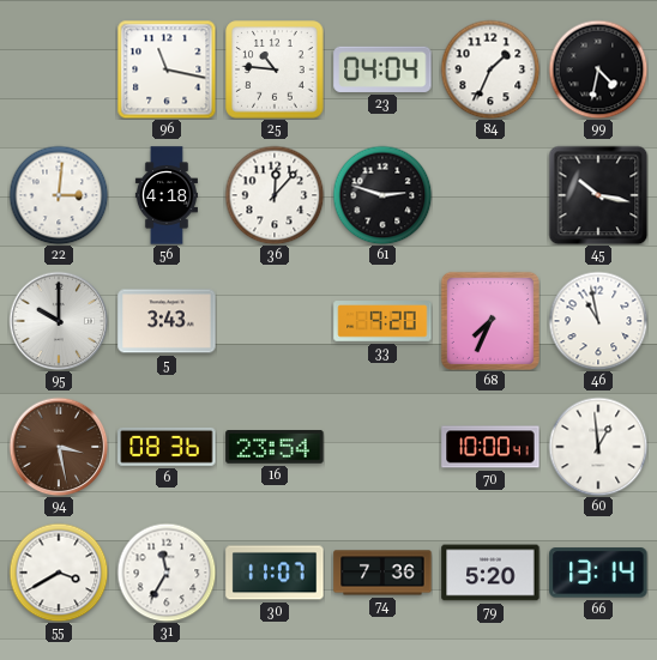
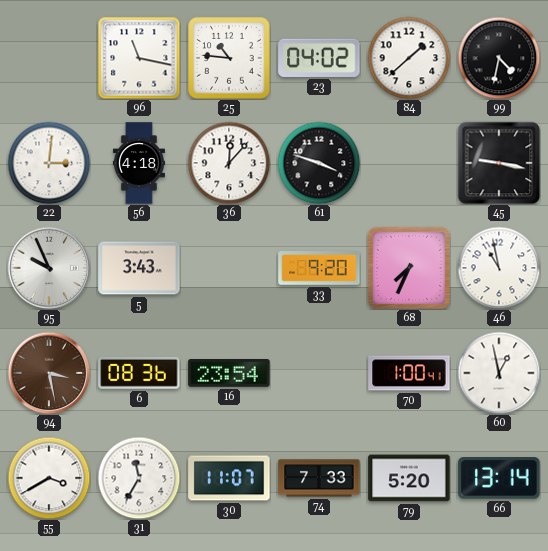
23: 04:04 -> 04:02
84: 1:34 -> 1:38
61: 2:48 -> 3:48
45: 10:17 -> 9:17
95: 10:00 -> 9:56
70: 10:00 -> 1:00
60: 12:59 -> 12:58
74: 7:36 -> 7:33
